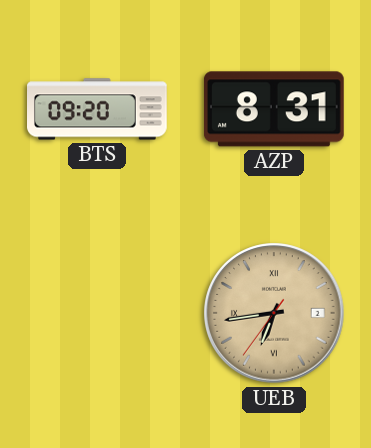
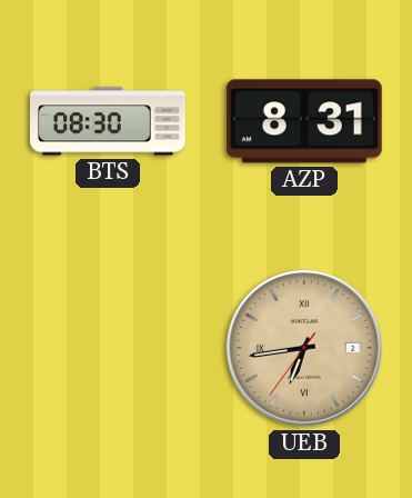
BTS: 09:20 -> 08:30
